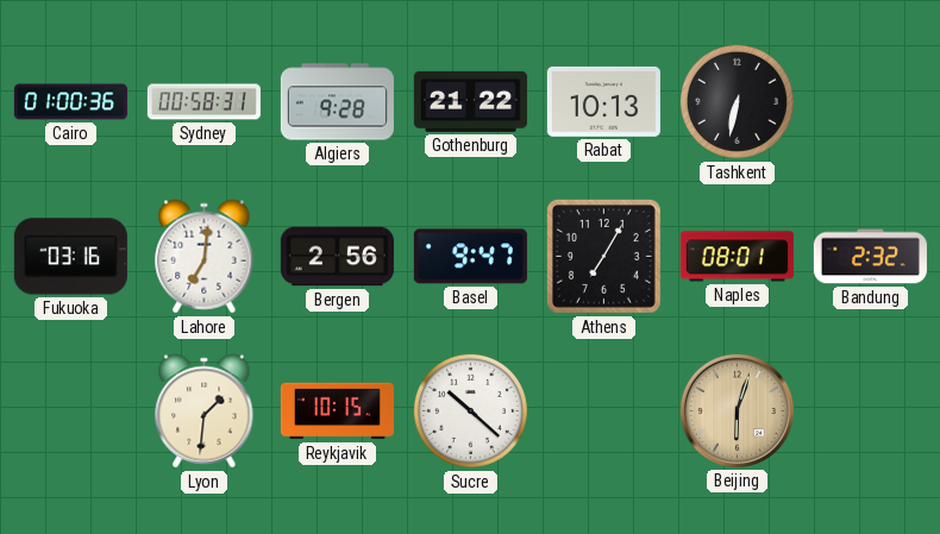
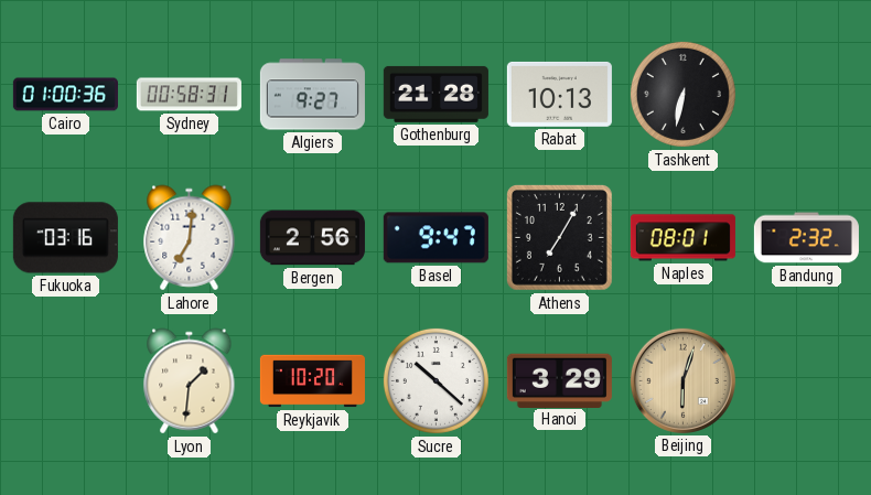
Algiers: 9:28 -> 9:27
Gothenburg: 21:22 -> 21:28
Reykjavik: 10:15 -> 10:20
Hanoi: none -> 3:29
